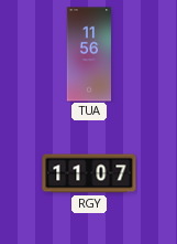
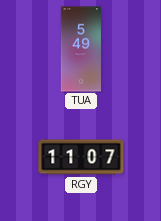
TUA: 11:56 -> 5:49
